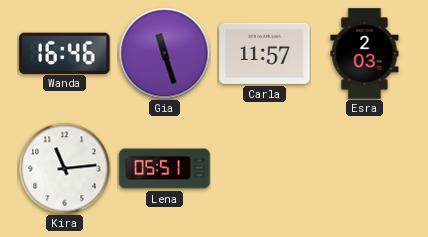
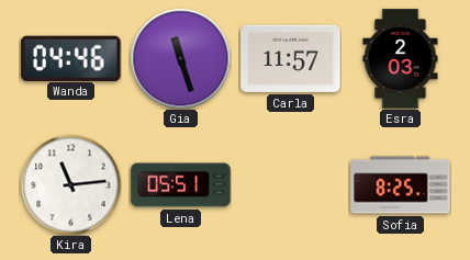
Wanda: 16:46 -> 04:46
Sofia: none -> 8:25
